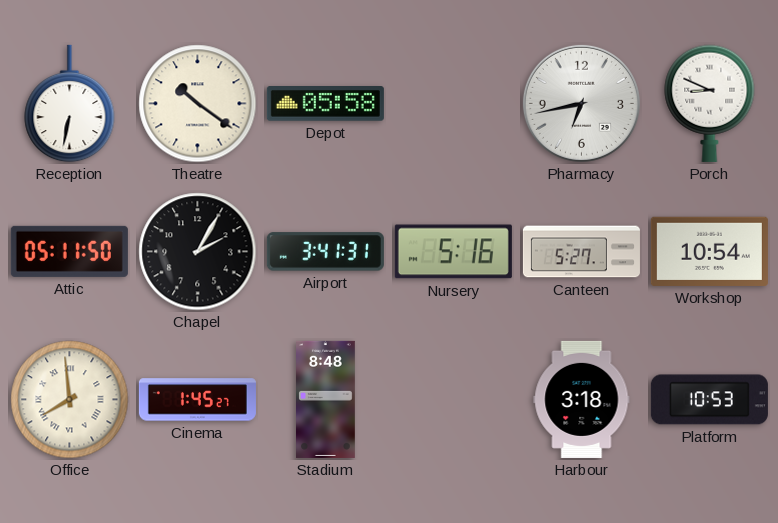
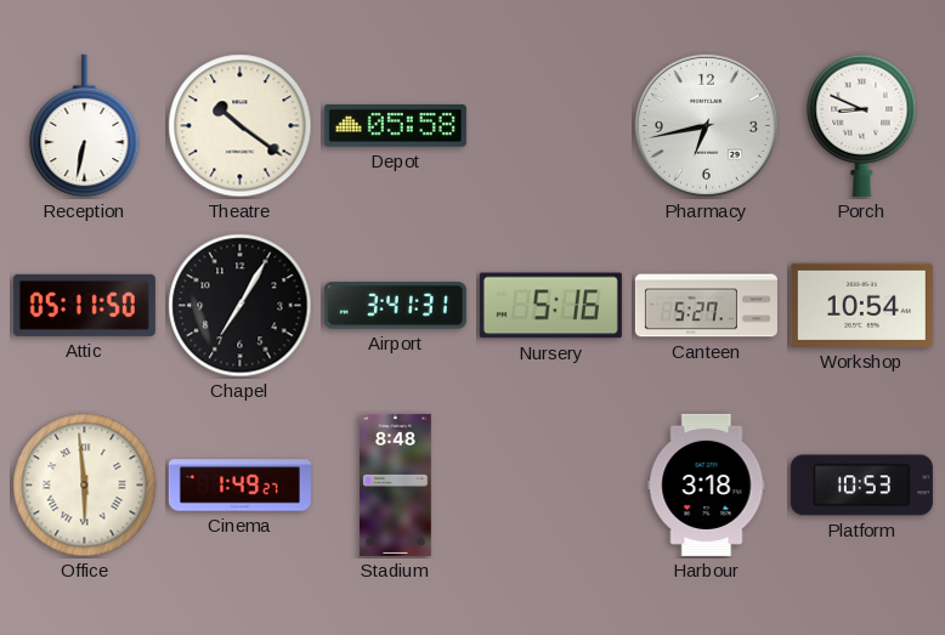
Chapel: 2:05 -> 7:05
Office: 7:59 -> 5:59
Cinema: 1:45 -> 1:49
